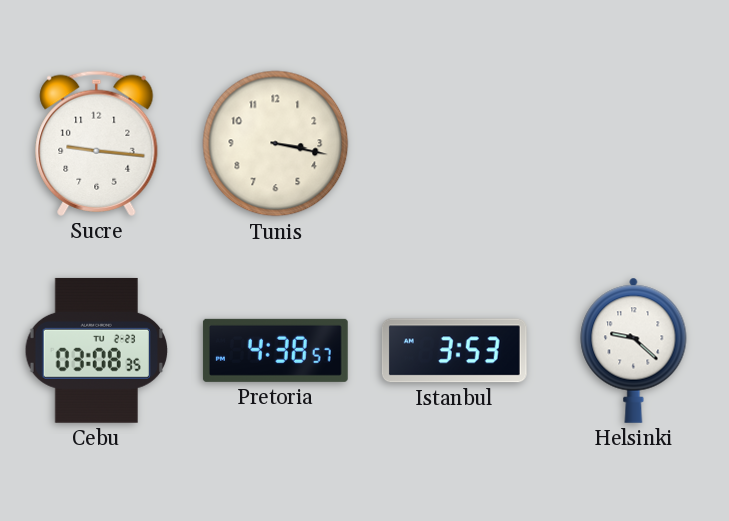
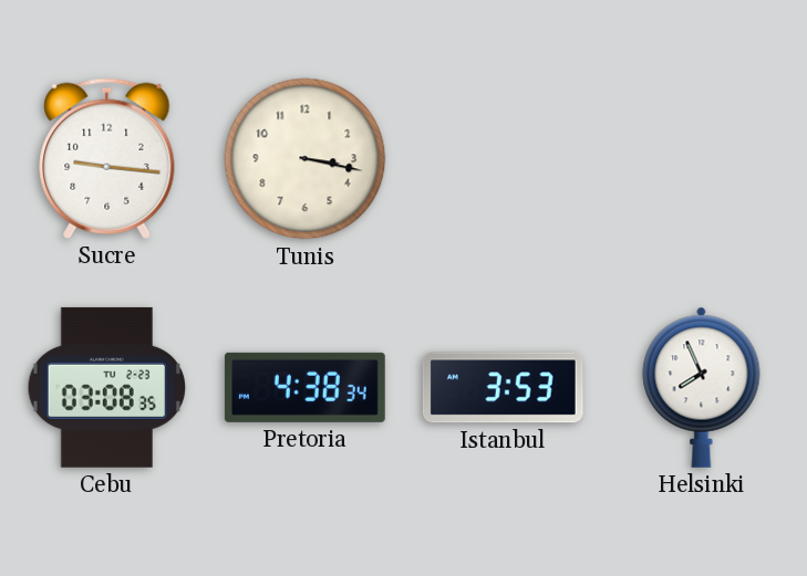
Pretoria: 4:38:57 -> 4:38:34
Helsinki: 9:22 -> 7:56
